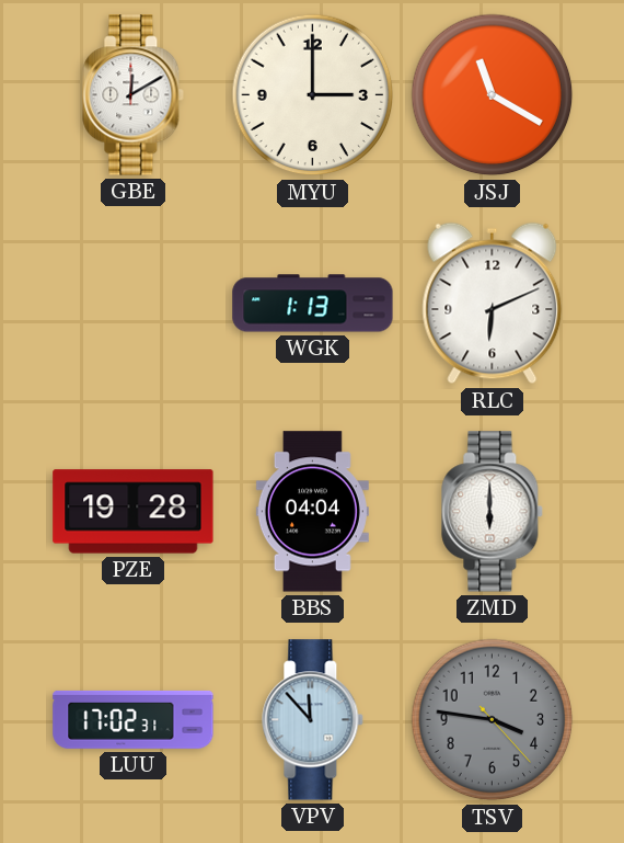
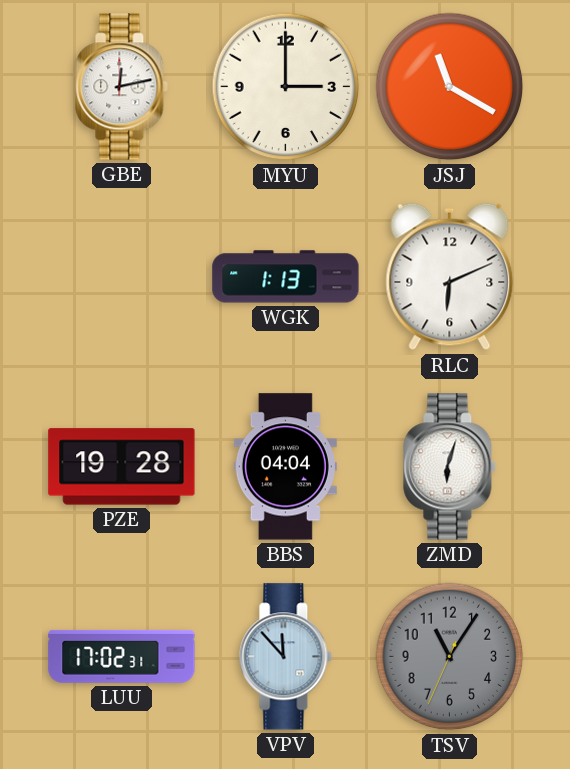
GBE: 12:10 -> 12:13
ZMD: 6:00 -> 6:03
TSV: 3:46 -> 11:05
